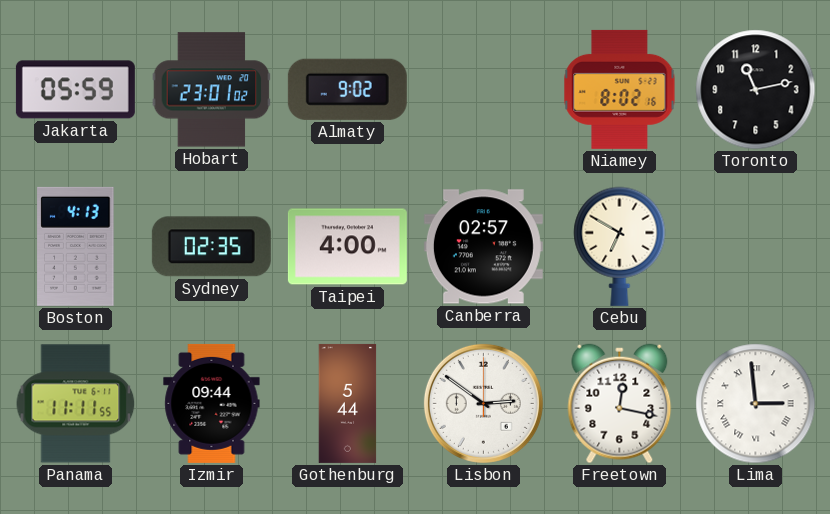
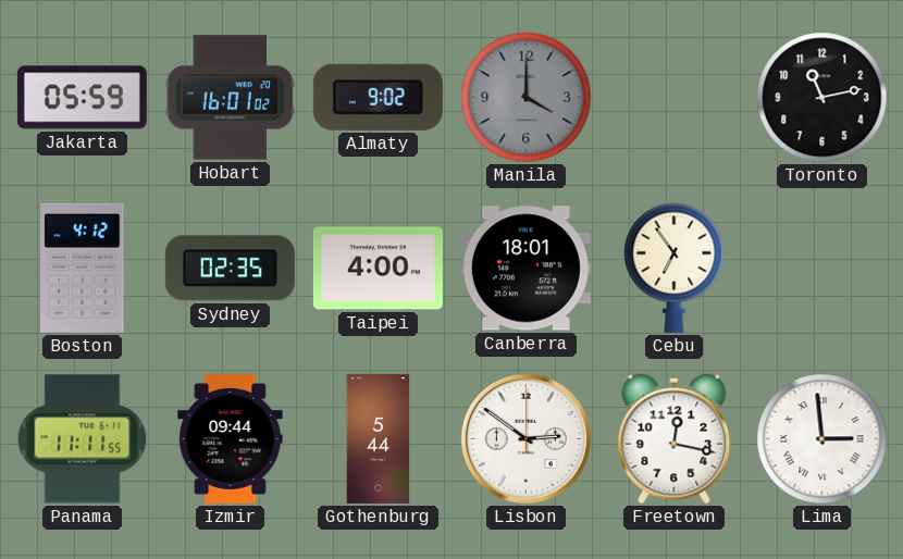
Hobart: 23:01 -> 16:01
Manila: none -> 4:00
Niamey: 8:02 -> none
Boston: 4:13 -> 4:12
Canberra: 02:57 -> 18:01
Cebu: 6:50 -> 6:54
